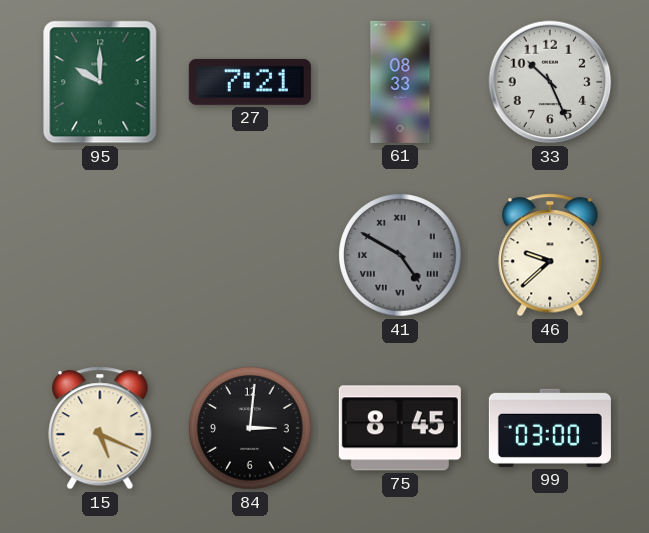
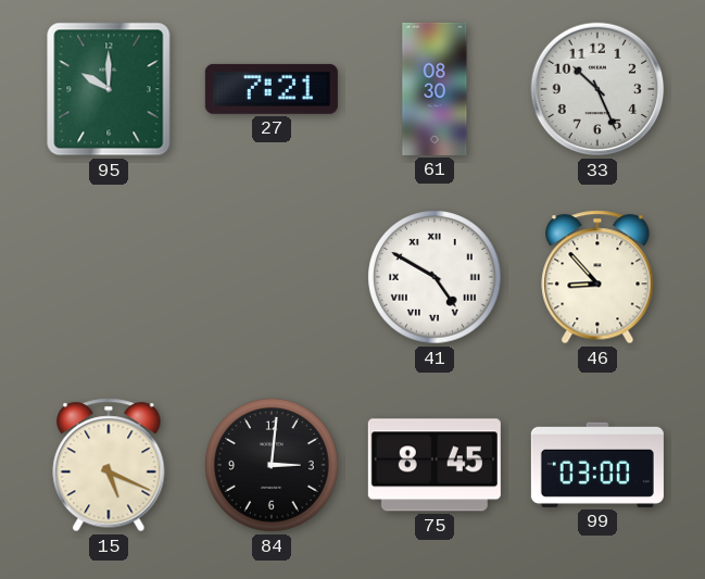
61: 08:33 -> 08:30
41 dial: grey -> white
46: 9:38 -> 8:53
